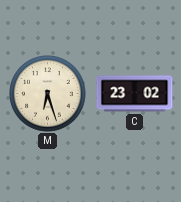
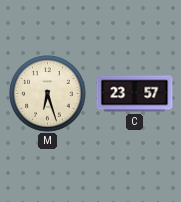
C: 23:02 -> 23:57
